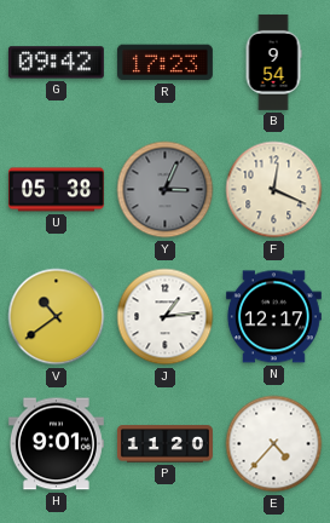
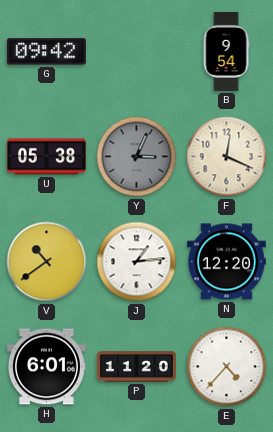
R: 17:23 -> none
N: 12:17 -> 12:20
H: 9:01 -> 6:01
